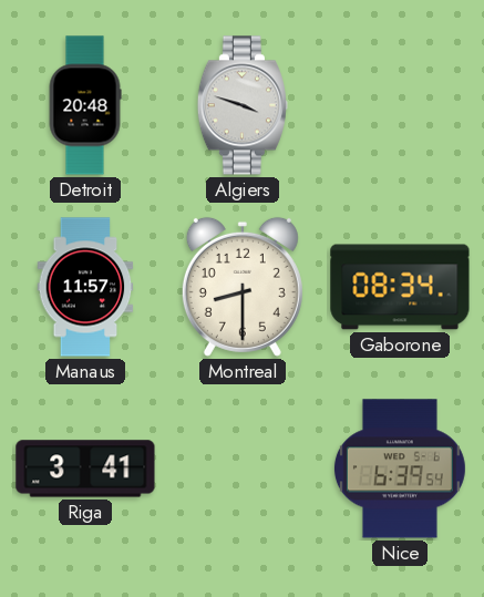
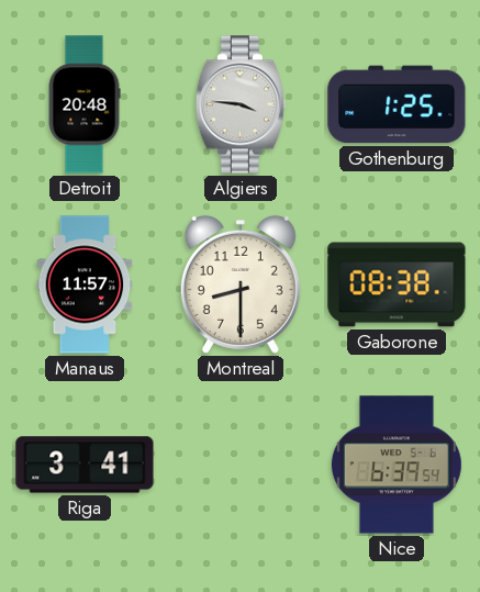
Algiers: 3:48 -> 3:46
Gothenburg: none -> 1:25
Gaborone: 08:34 -> 08:38
